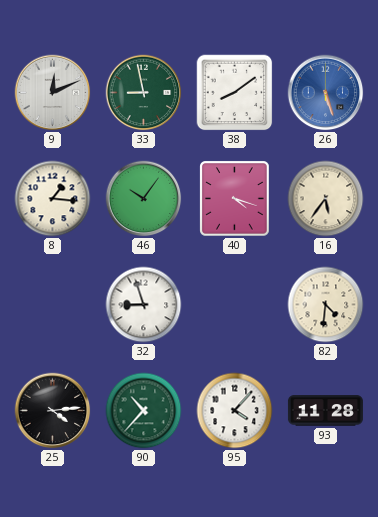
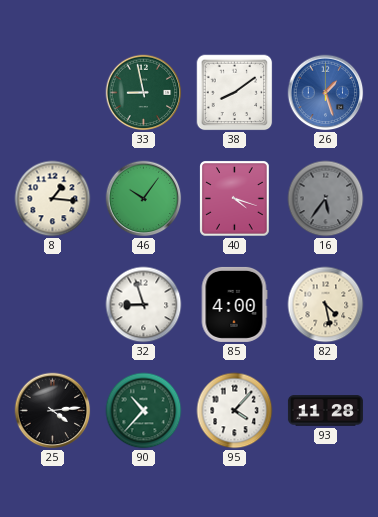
9: 12:11 -> none
26: 5:27 -> 1:27
16 dial: cream -> grey
85: none -> 4:00
82: 4:31 -> 4:28
